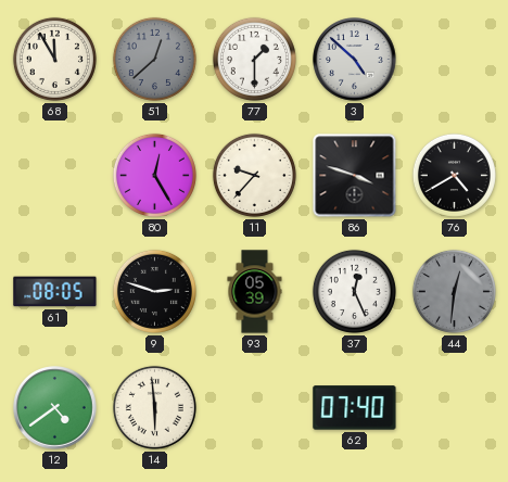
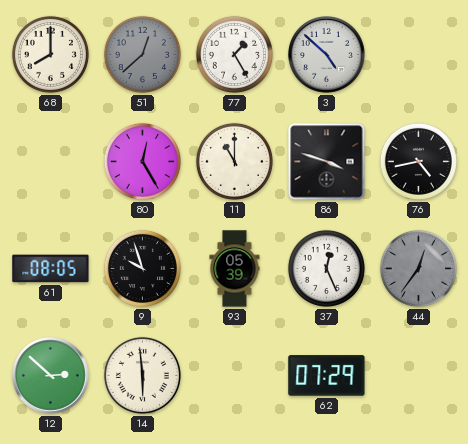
68: 11:55 -> 8:00
77: 1:30 -> 1:25
11: 9:37 -> 11:00
76: 4:40 -> 4:43
9: 2:48 -> 9:57
44: 12:31 -> 12:36
12: 4:39 -> 2:52
62: 07:40 -> 07:29
